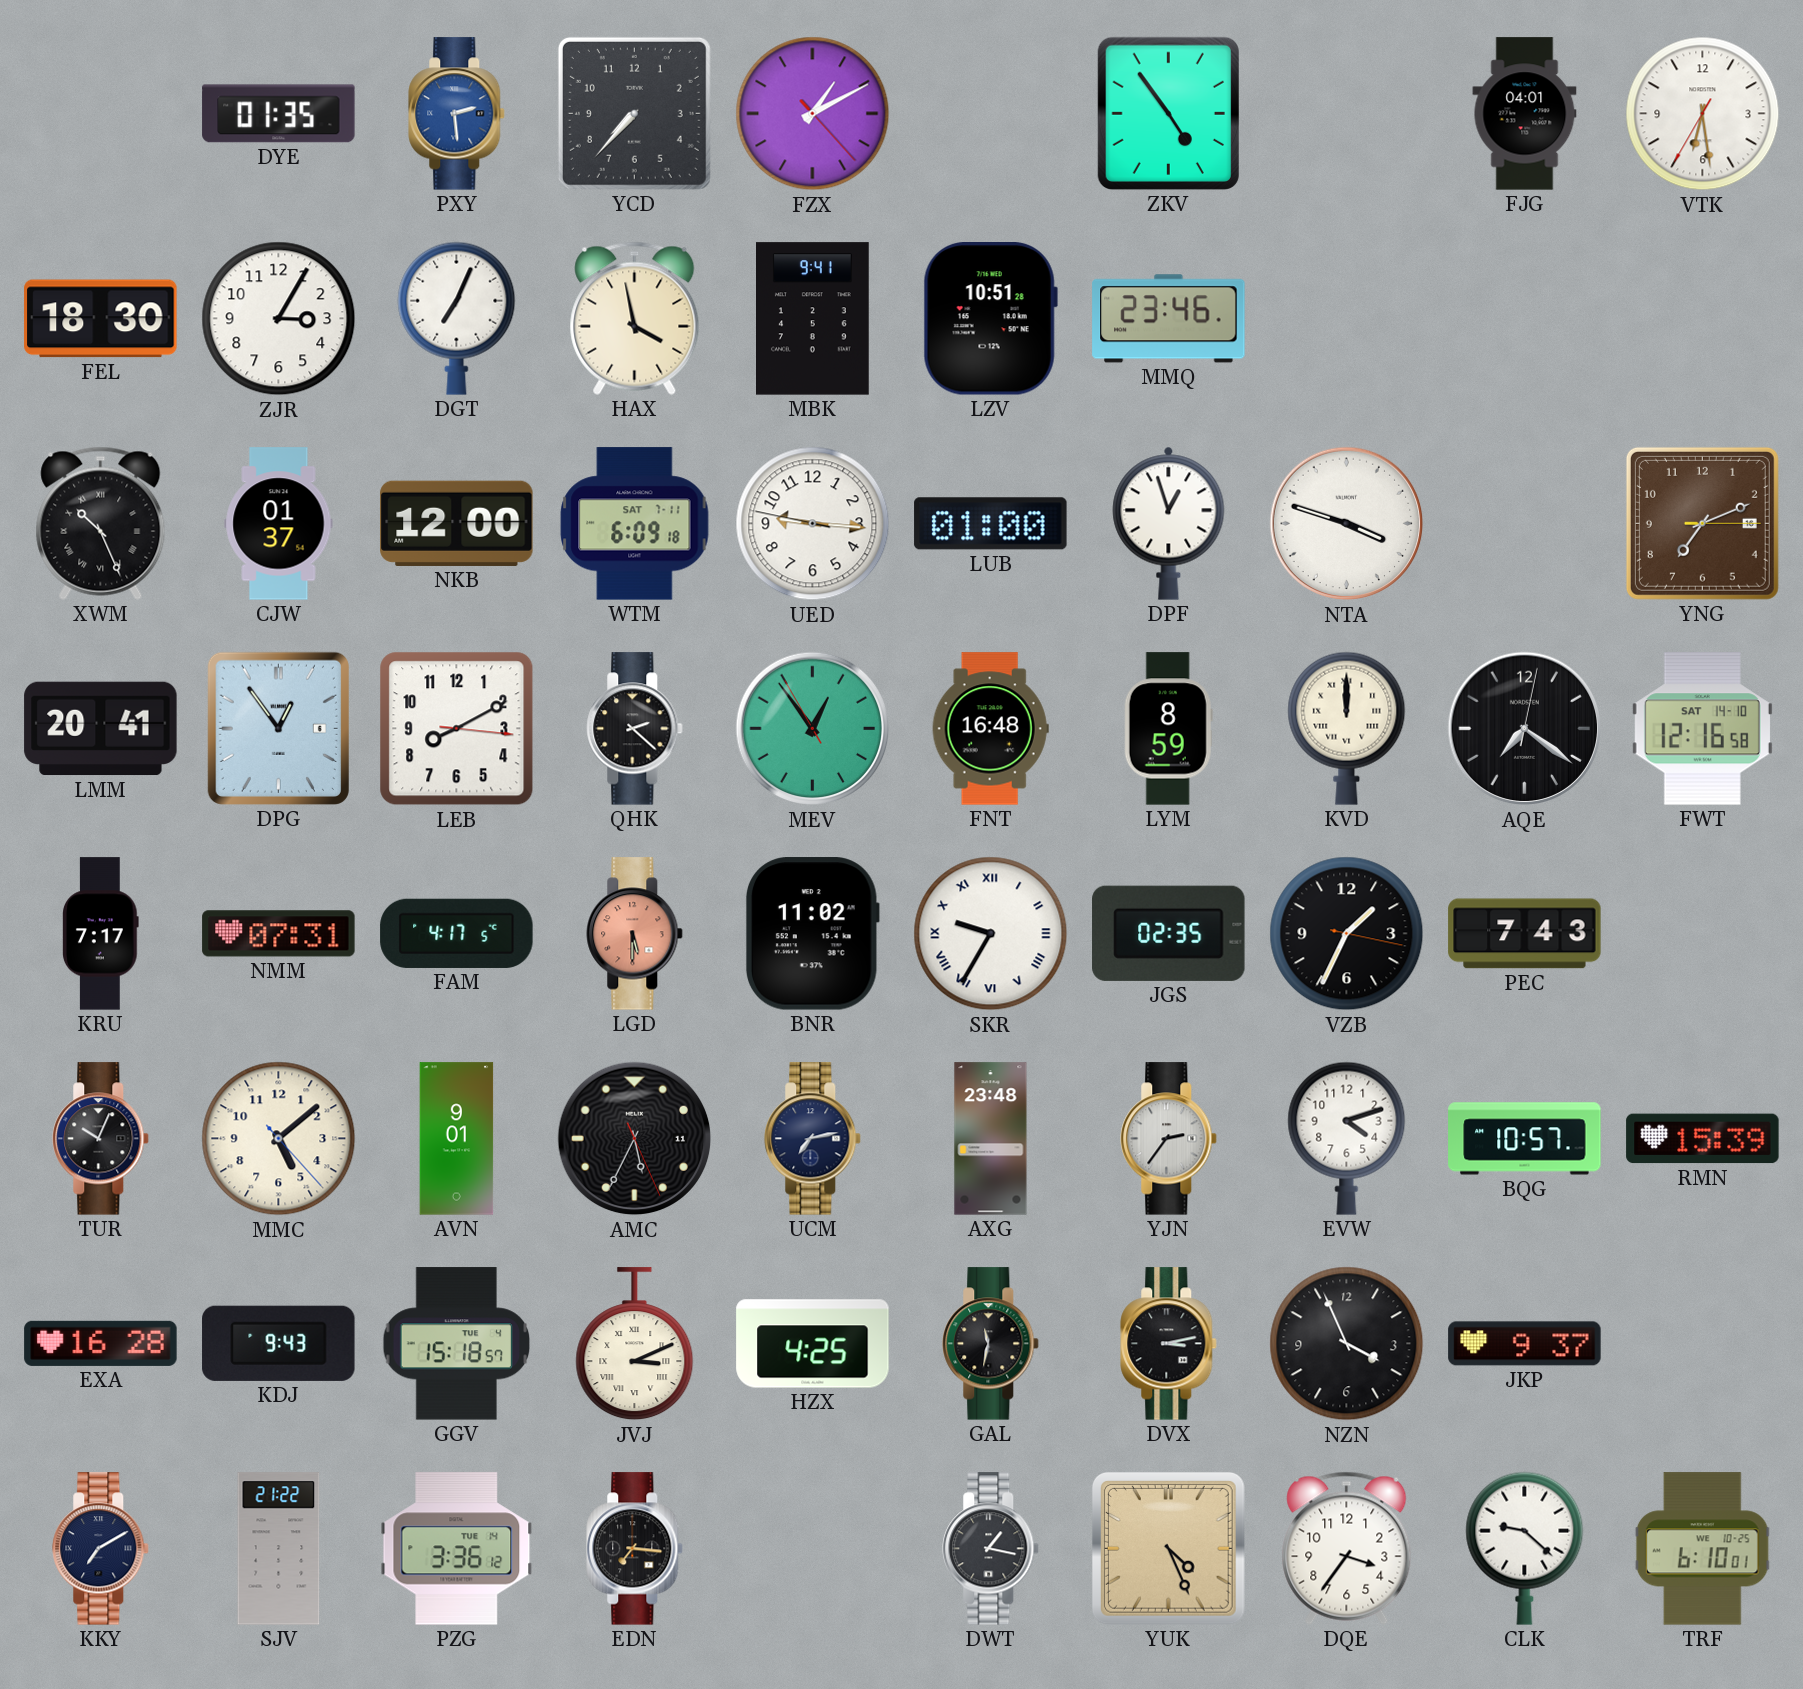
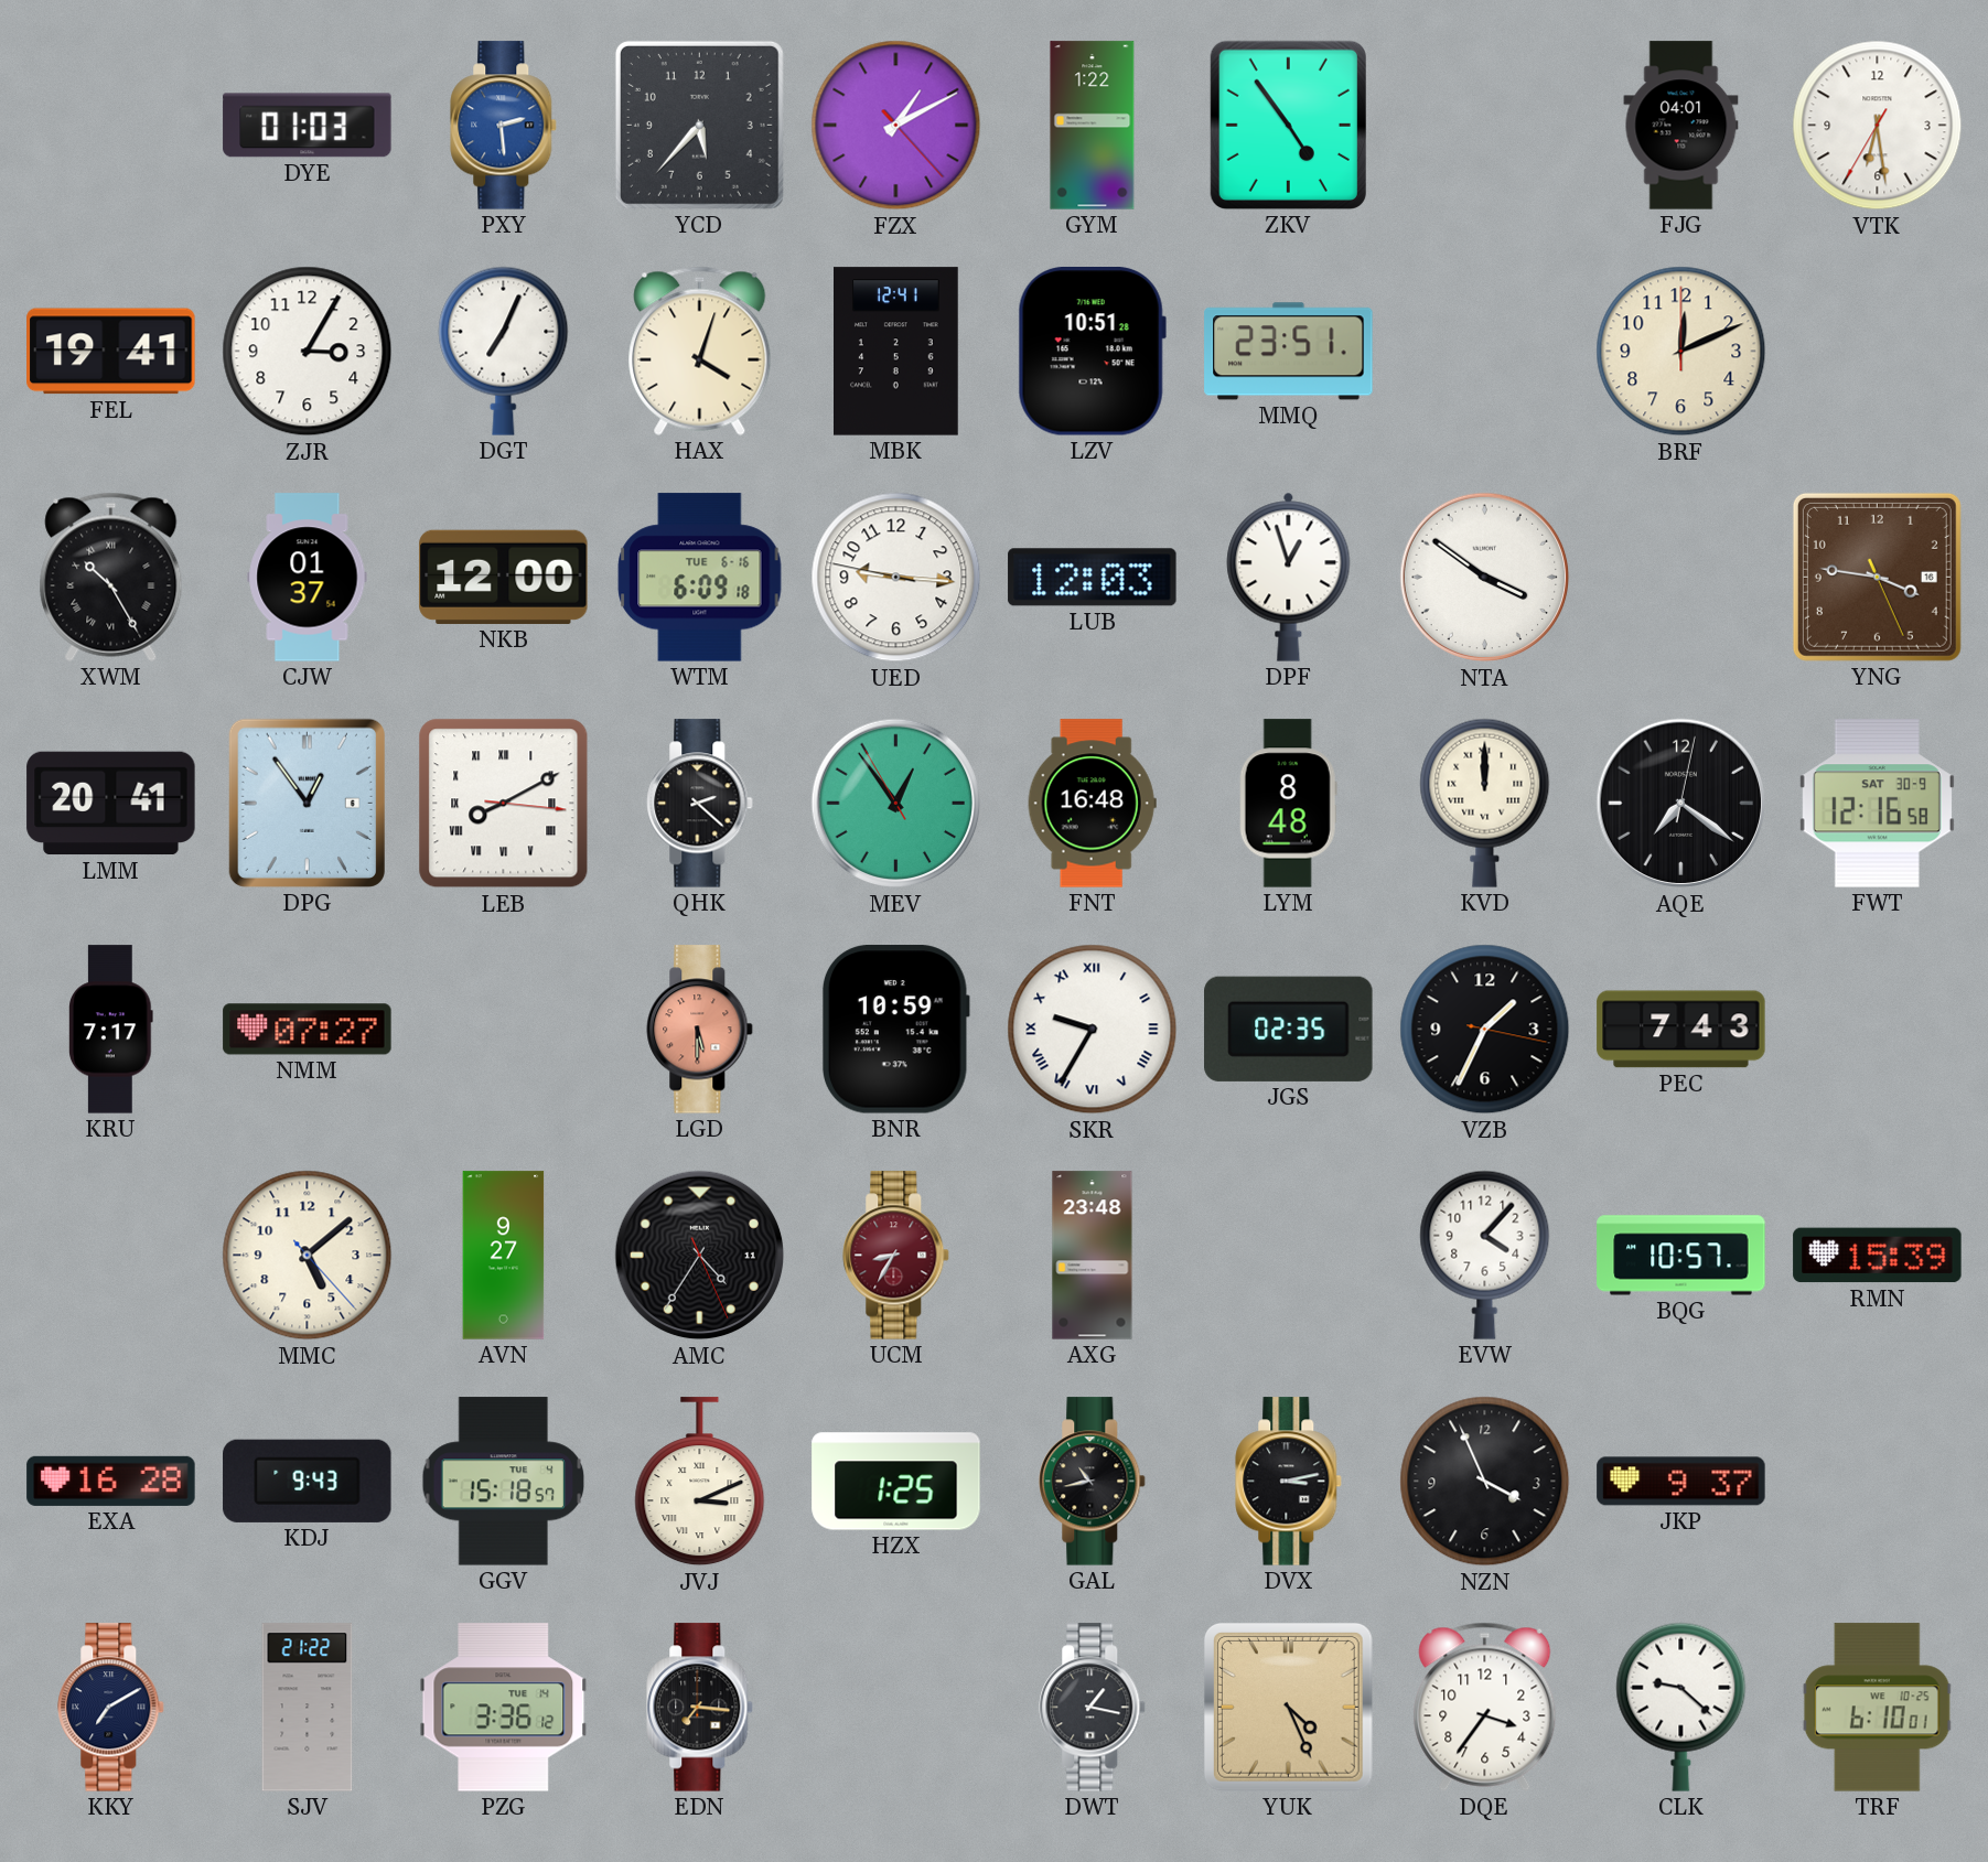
DYE: 01:35 -> 01:03
YCD: 7:37 -> 5:37
GYM: none -> 1:22
FEL: 18:30 -> 19:41
HAX: 3:58 -> 4:03
MBK: 9:41 -> 12:41
MMQ: 23:46 -> 23:51
BRF: none -> 12:11
XWM: 10:26 -> 10:25
WTM date: SAT 7-11 -> TUE 6-16
LUB: 01:00 -> 12:03
NTA: 3:48 -> 3:51
YNG: 7:11 -> 3:46
LEB numerals: Arabic -> Roman
LYM: 8:59 -> 8:48
FWT date: SAT 14-10 -> SAT 30-9
NMM: 07:31 -> 07:27
FAM: 4:17 -> none
BNR: 11:02 -> 10:59
TUR: 10:04 -> none
AVN: 9:01 -> 9:27
AMC: 5:34 -> 4:35
UCM: 7:13 -> 8:35
UCM dial: navy -> burgundy
YJN: 2:36 -> none
EVW: 4:12 -> 4:07
HZX: 4:25 -> 1:25
GAL: 11:32 -> 10:43
